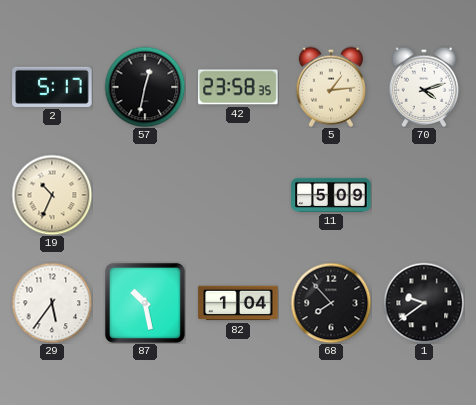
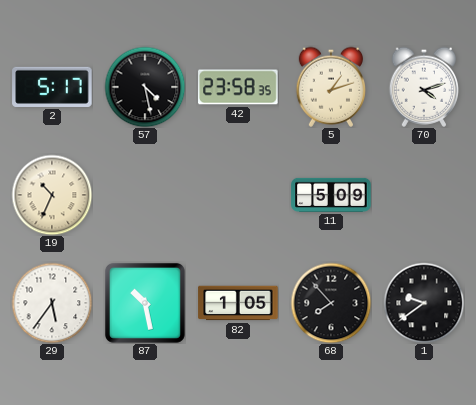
57: 12:32 -> 4:28
5: 1:14 -> 1:12
82: 1:04 -> 1:05
